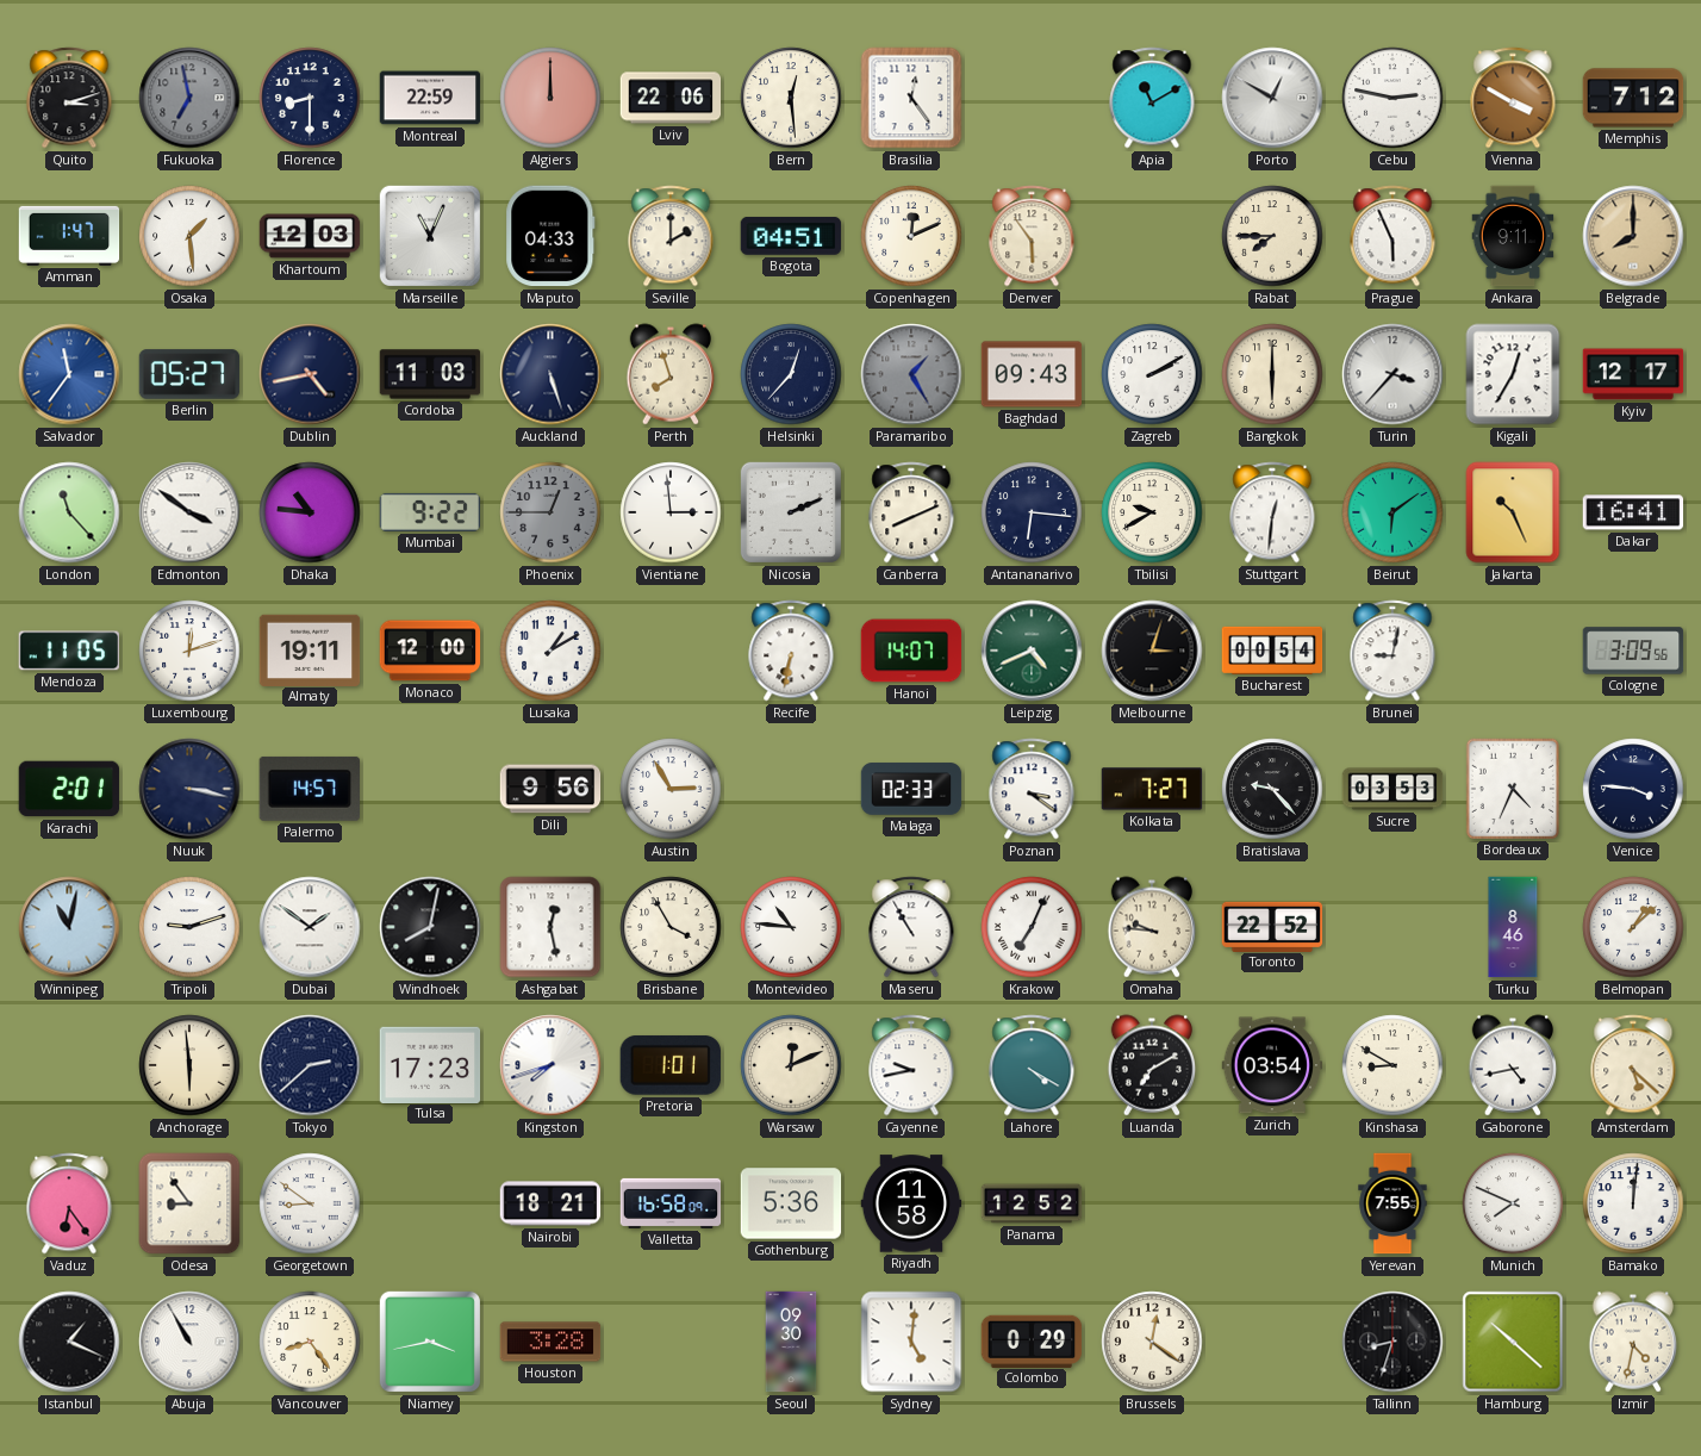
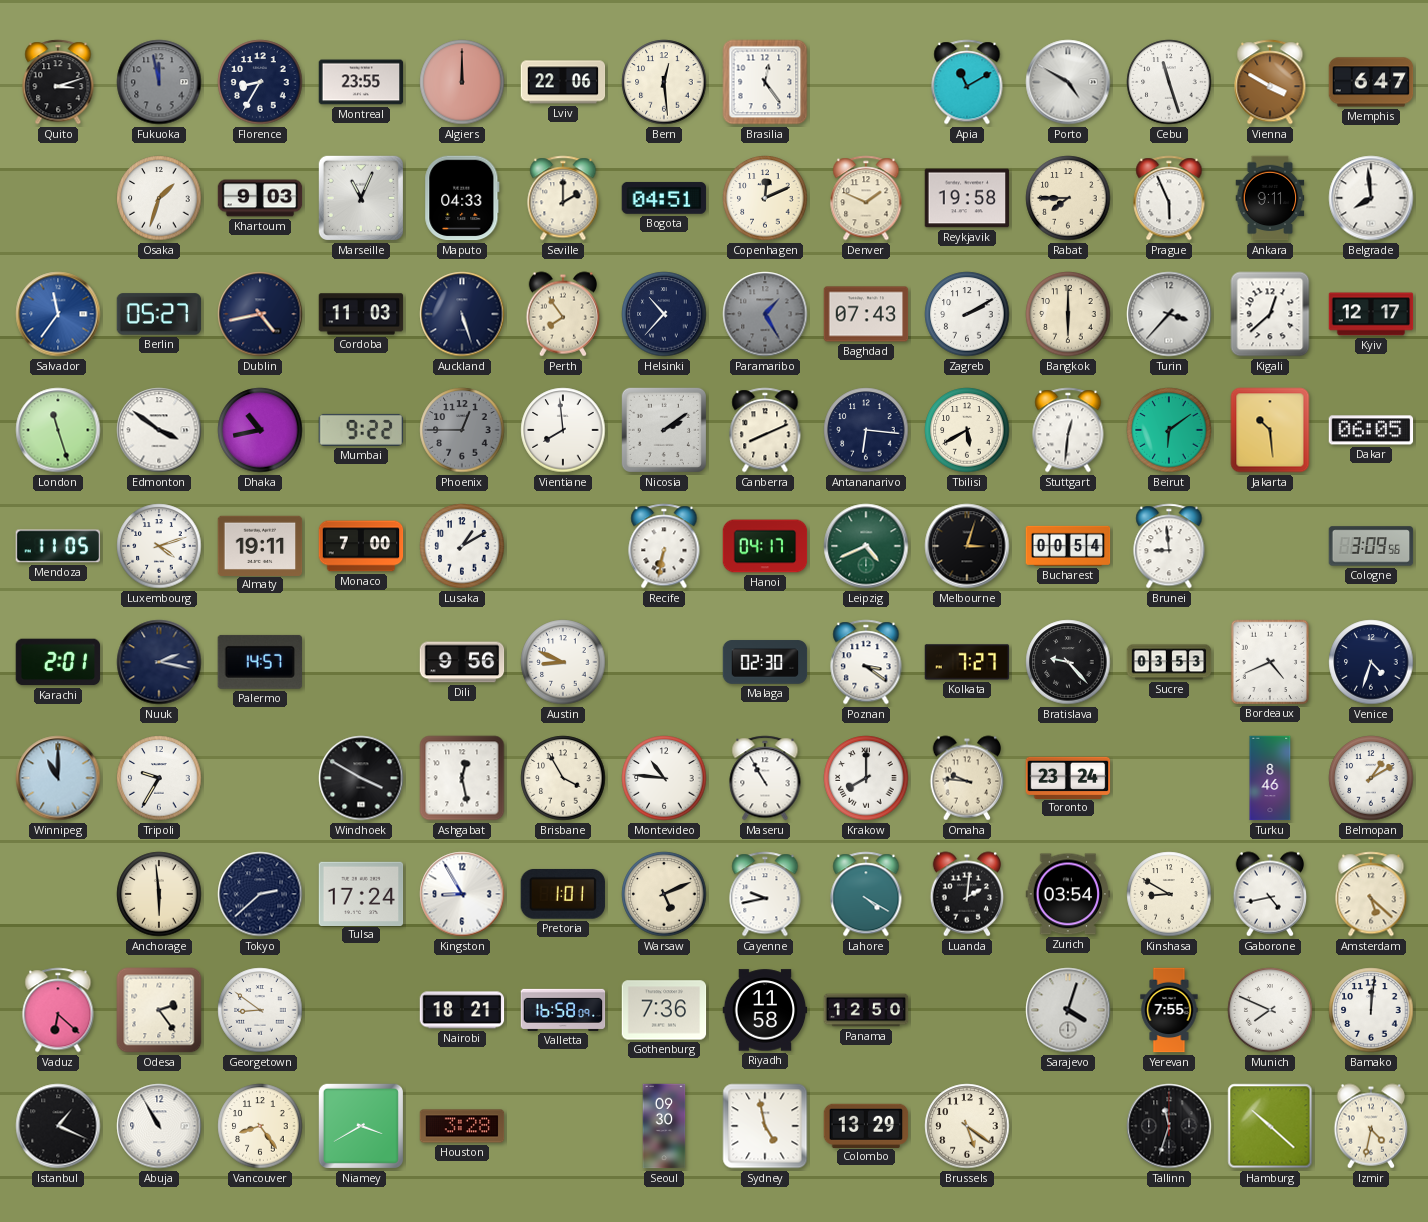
Fukuoka: 6:58 -> 11:58
Florence: 8:30 -> 8:35
Montreal: 22:59 -> 23:55
Porto: 12:50 -> 4:50
Cebu: 2:47 -> 11:27
Memphis: 7:12 -> 6:47
Amman: 1:47 -> none
Osaka: 1:29 -> 1:33
Khartoum: 12:03 -> 9:03
Denver: 5:54 -> 1:49
Reykjavik: none -> 19:58
Belgrade: 8:00 -> 7:59
Belgrade dial: champagne -> white
Perth: 7:57 -> 7:54
Helsinki: 12:37 -> 10:37
Baghdad: 09:43 -> 07:43
Kigali: 12:35 -> 12:38
London: 11:23 -> 11:27
Dhaka: 10:46 -> 10:43
Vientiane: 2:59 -> 7:59
Nicosia: 2:11 -> 2:09
Tbilisi: 9:40 -> 5:40
Jakarta: 10:26 -> 10:29
Dakar: 16:41 -> 06:05
Luxembourg: 12:12 -> 4:12
Monaco: 12:00 -> 7:00
Hanoi: 14:07 -> 04:17
Brunei: 9:02 -> 8:59
Nuuk: 3:17 -> 2:17
Austin: 2:55 -> 8:49
Malaga: 02:33 -> 02:30
Bordeaux: 4:34 -> 4:41
Venice: 3:46 -> 4:33
Winnipeg: 11:02 -> 11:00
Tripoli: 9:12 -> 9:35
Dubai: 1:51 -> none
Windhoek: 8:02 -> 3:50
Krakow: 7:04 -> 8:00
Toronto: 22:52 -> 23:24
Belmopan: 1:08 -> 1:10
Tulsa: 17:23 -> 17:24
Kingston: 7:42 -> 8:55
Warsaw: 12:11 -> 5:11
Luanda: 7:10 -> 2:01
Vaduz: 6:24 -> 6:22
Odesa: 8:54 -> 2:24
Gothenburg: 5:36 -> 7:36
Panama: 12:52 -> 12:50
Sarajevo: none -> 4:03
Niamey: 3:43 -> 3:40
Sydney: 5:01 -> 4:58
Colombo: 0:29 -> 13:29
Brussels: 12:21 -> 5:21
Tallinn: 8:33 -> 11:33
